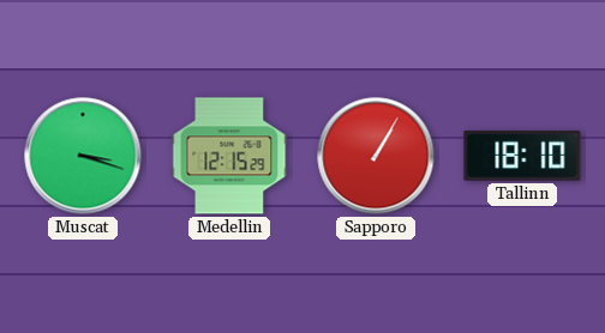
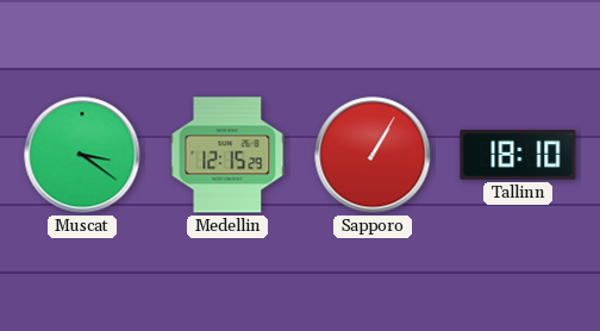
Muscat: 3:18 -> 3:21
